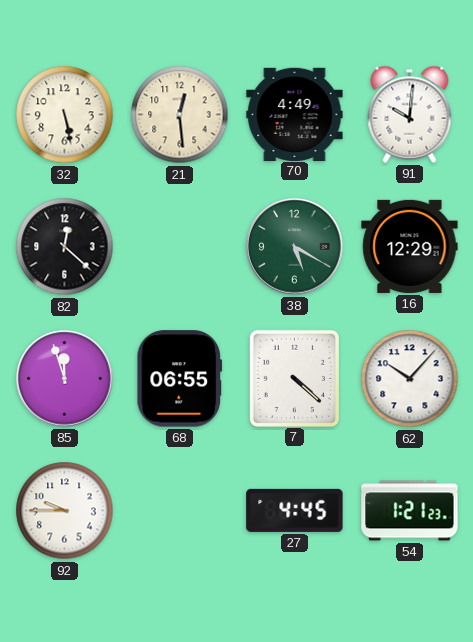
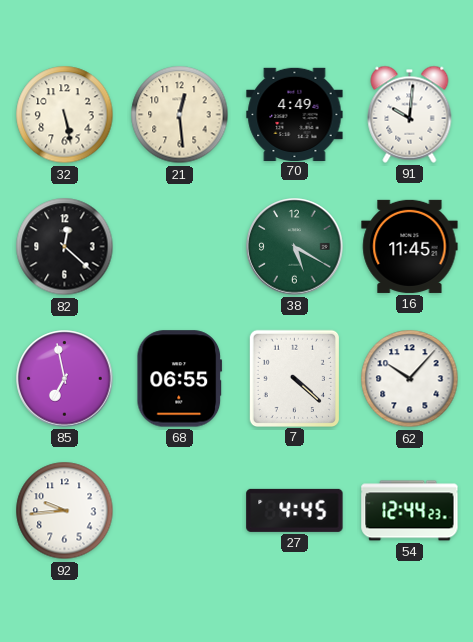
16: 12:29 -> 11:45
85: 11:57 -> 6:58
92: 9:45 -> 9:44
54: 1:21 -> 12:44
